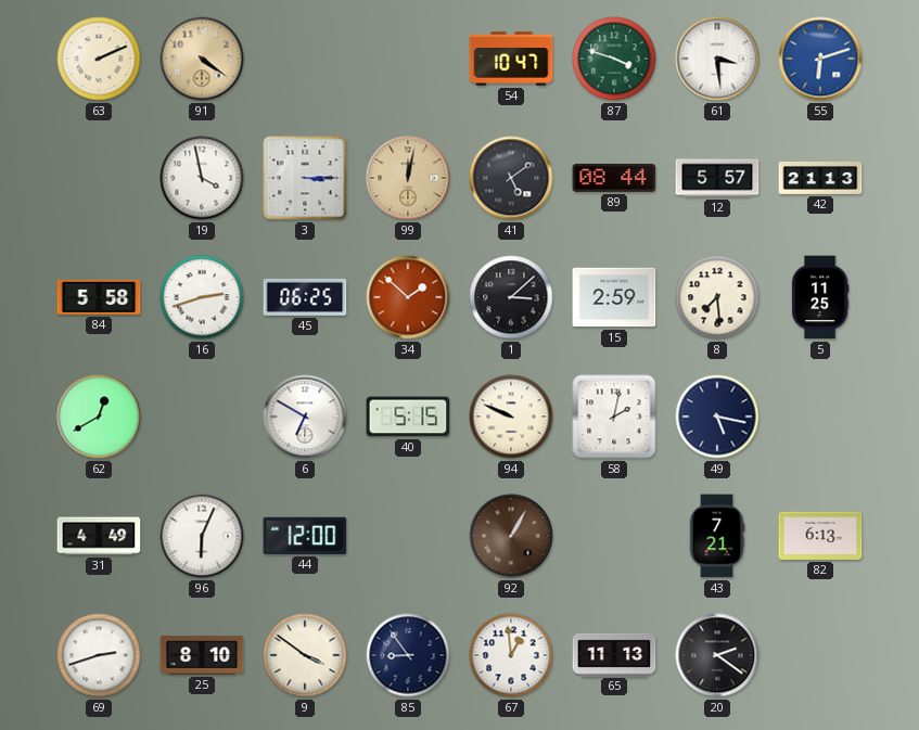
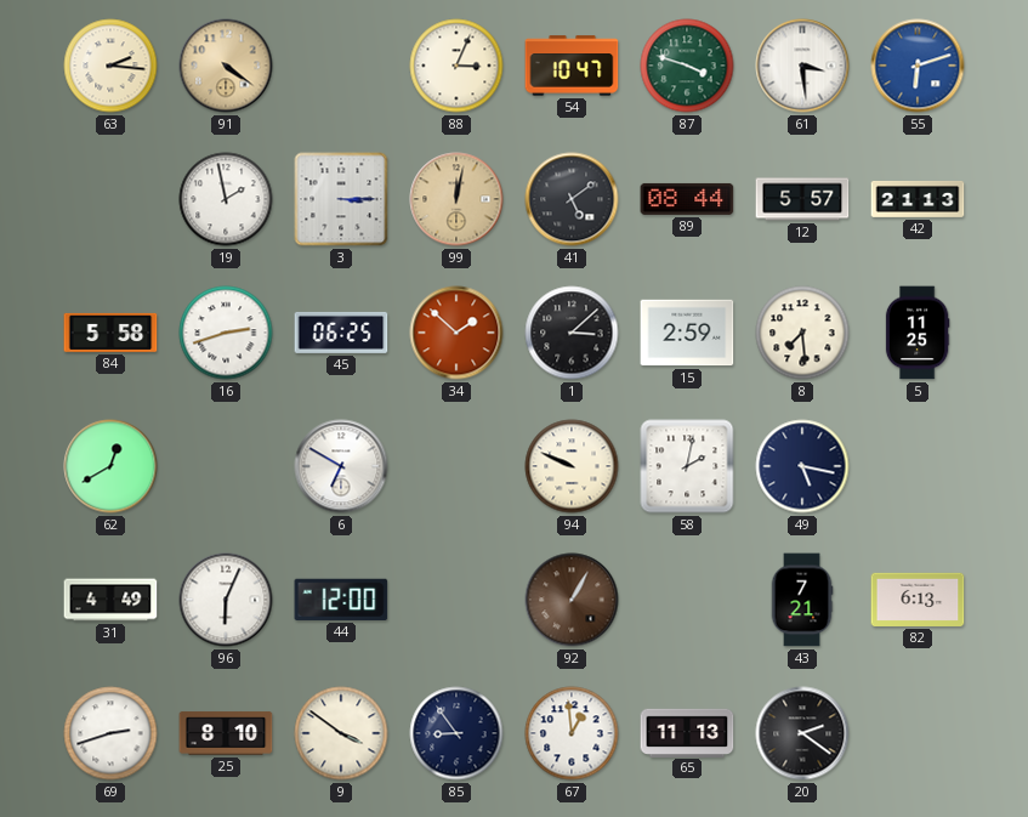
63: 2:11 -> 2:16
88: none -> 3:04
19: 3:58 -> 1:58
40: 5:15 -> none
